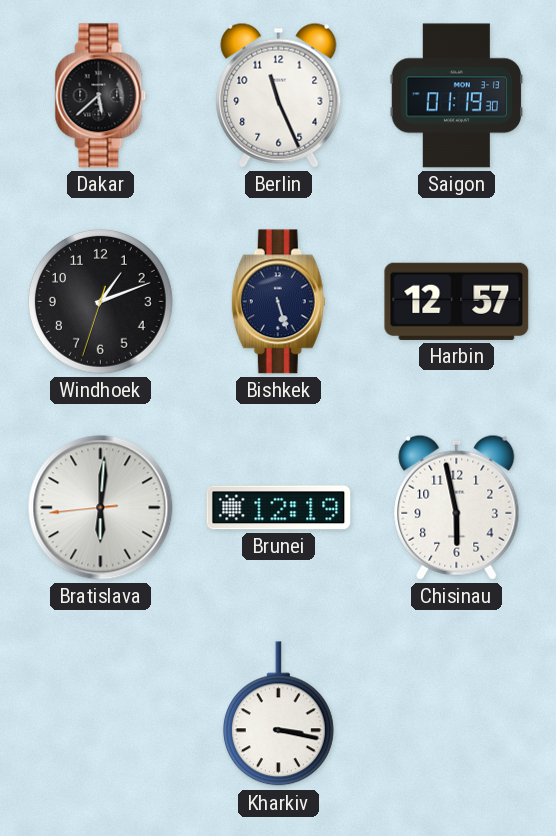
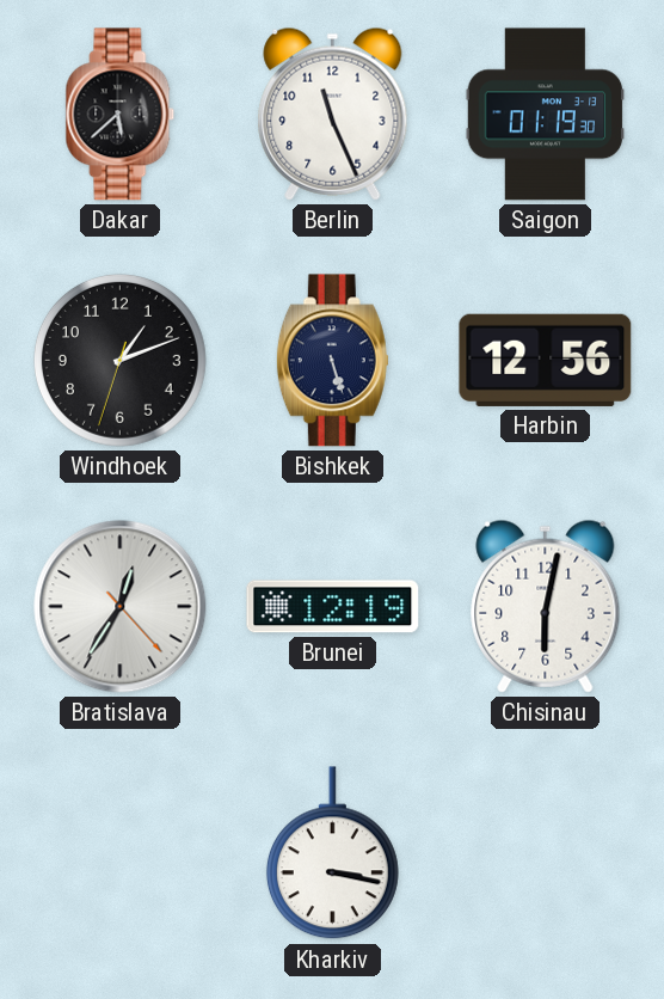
Harbin: 12:57 -> 12:56
Bratislava: 6:00 -> 12:35
Chisinau: 5:58 -> 6:02
